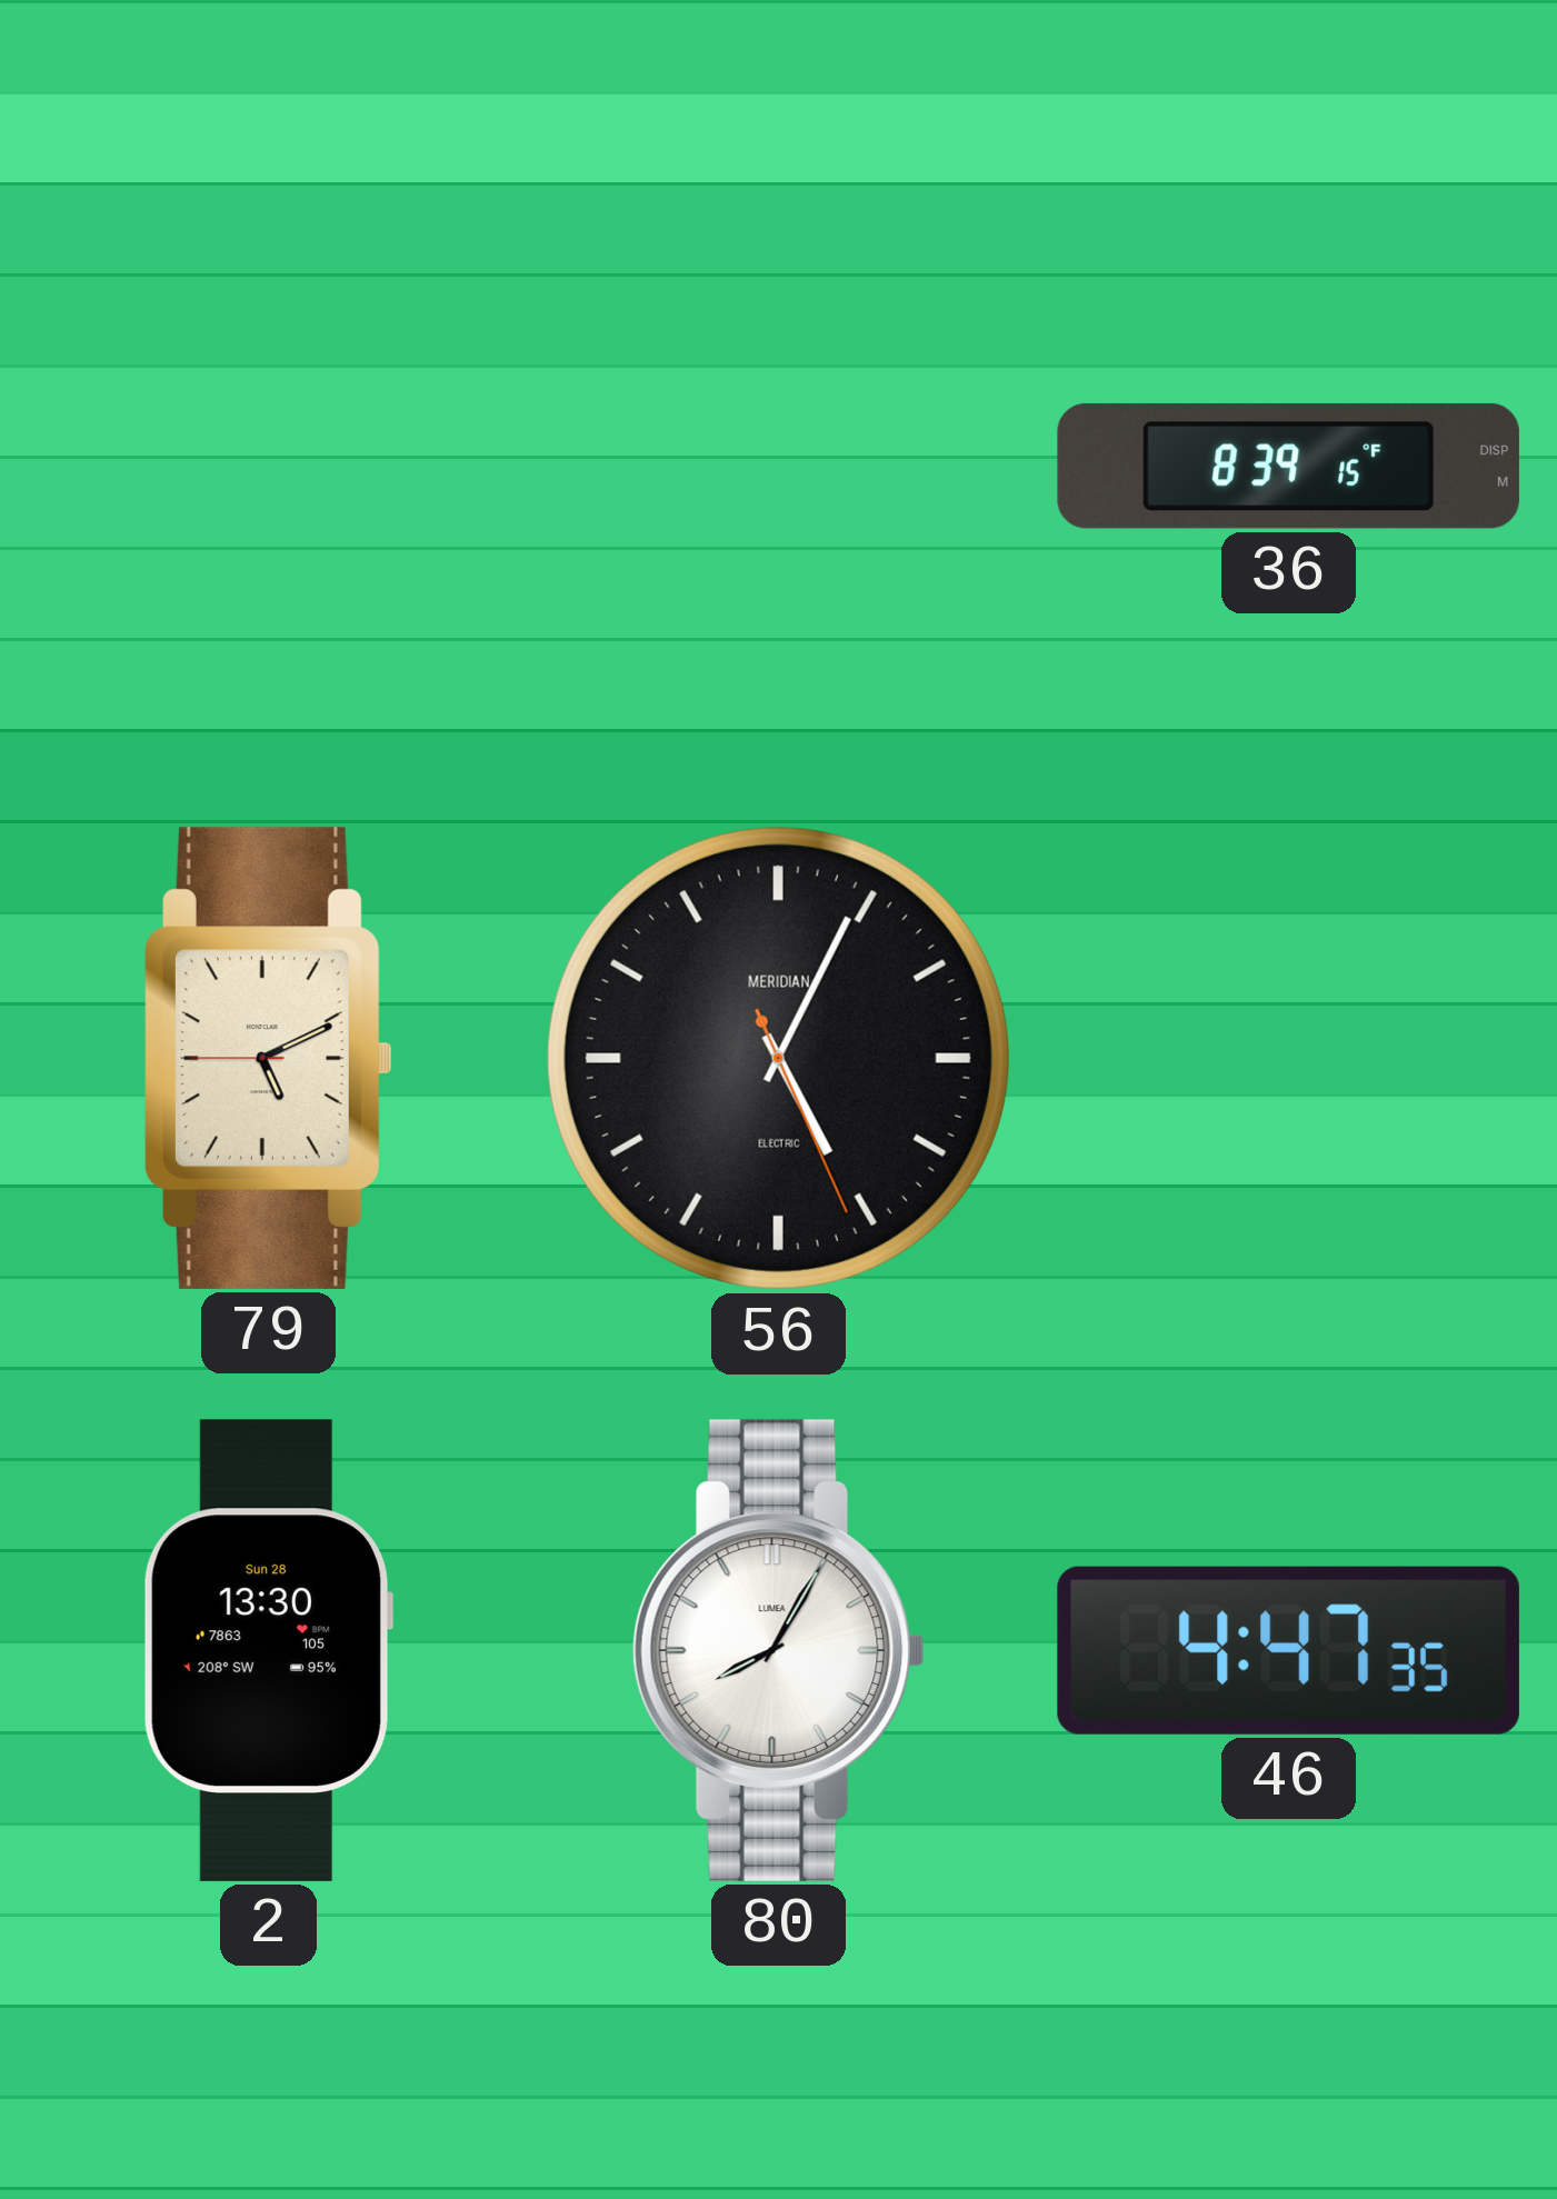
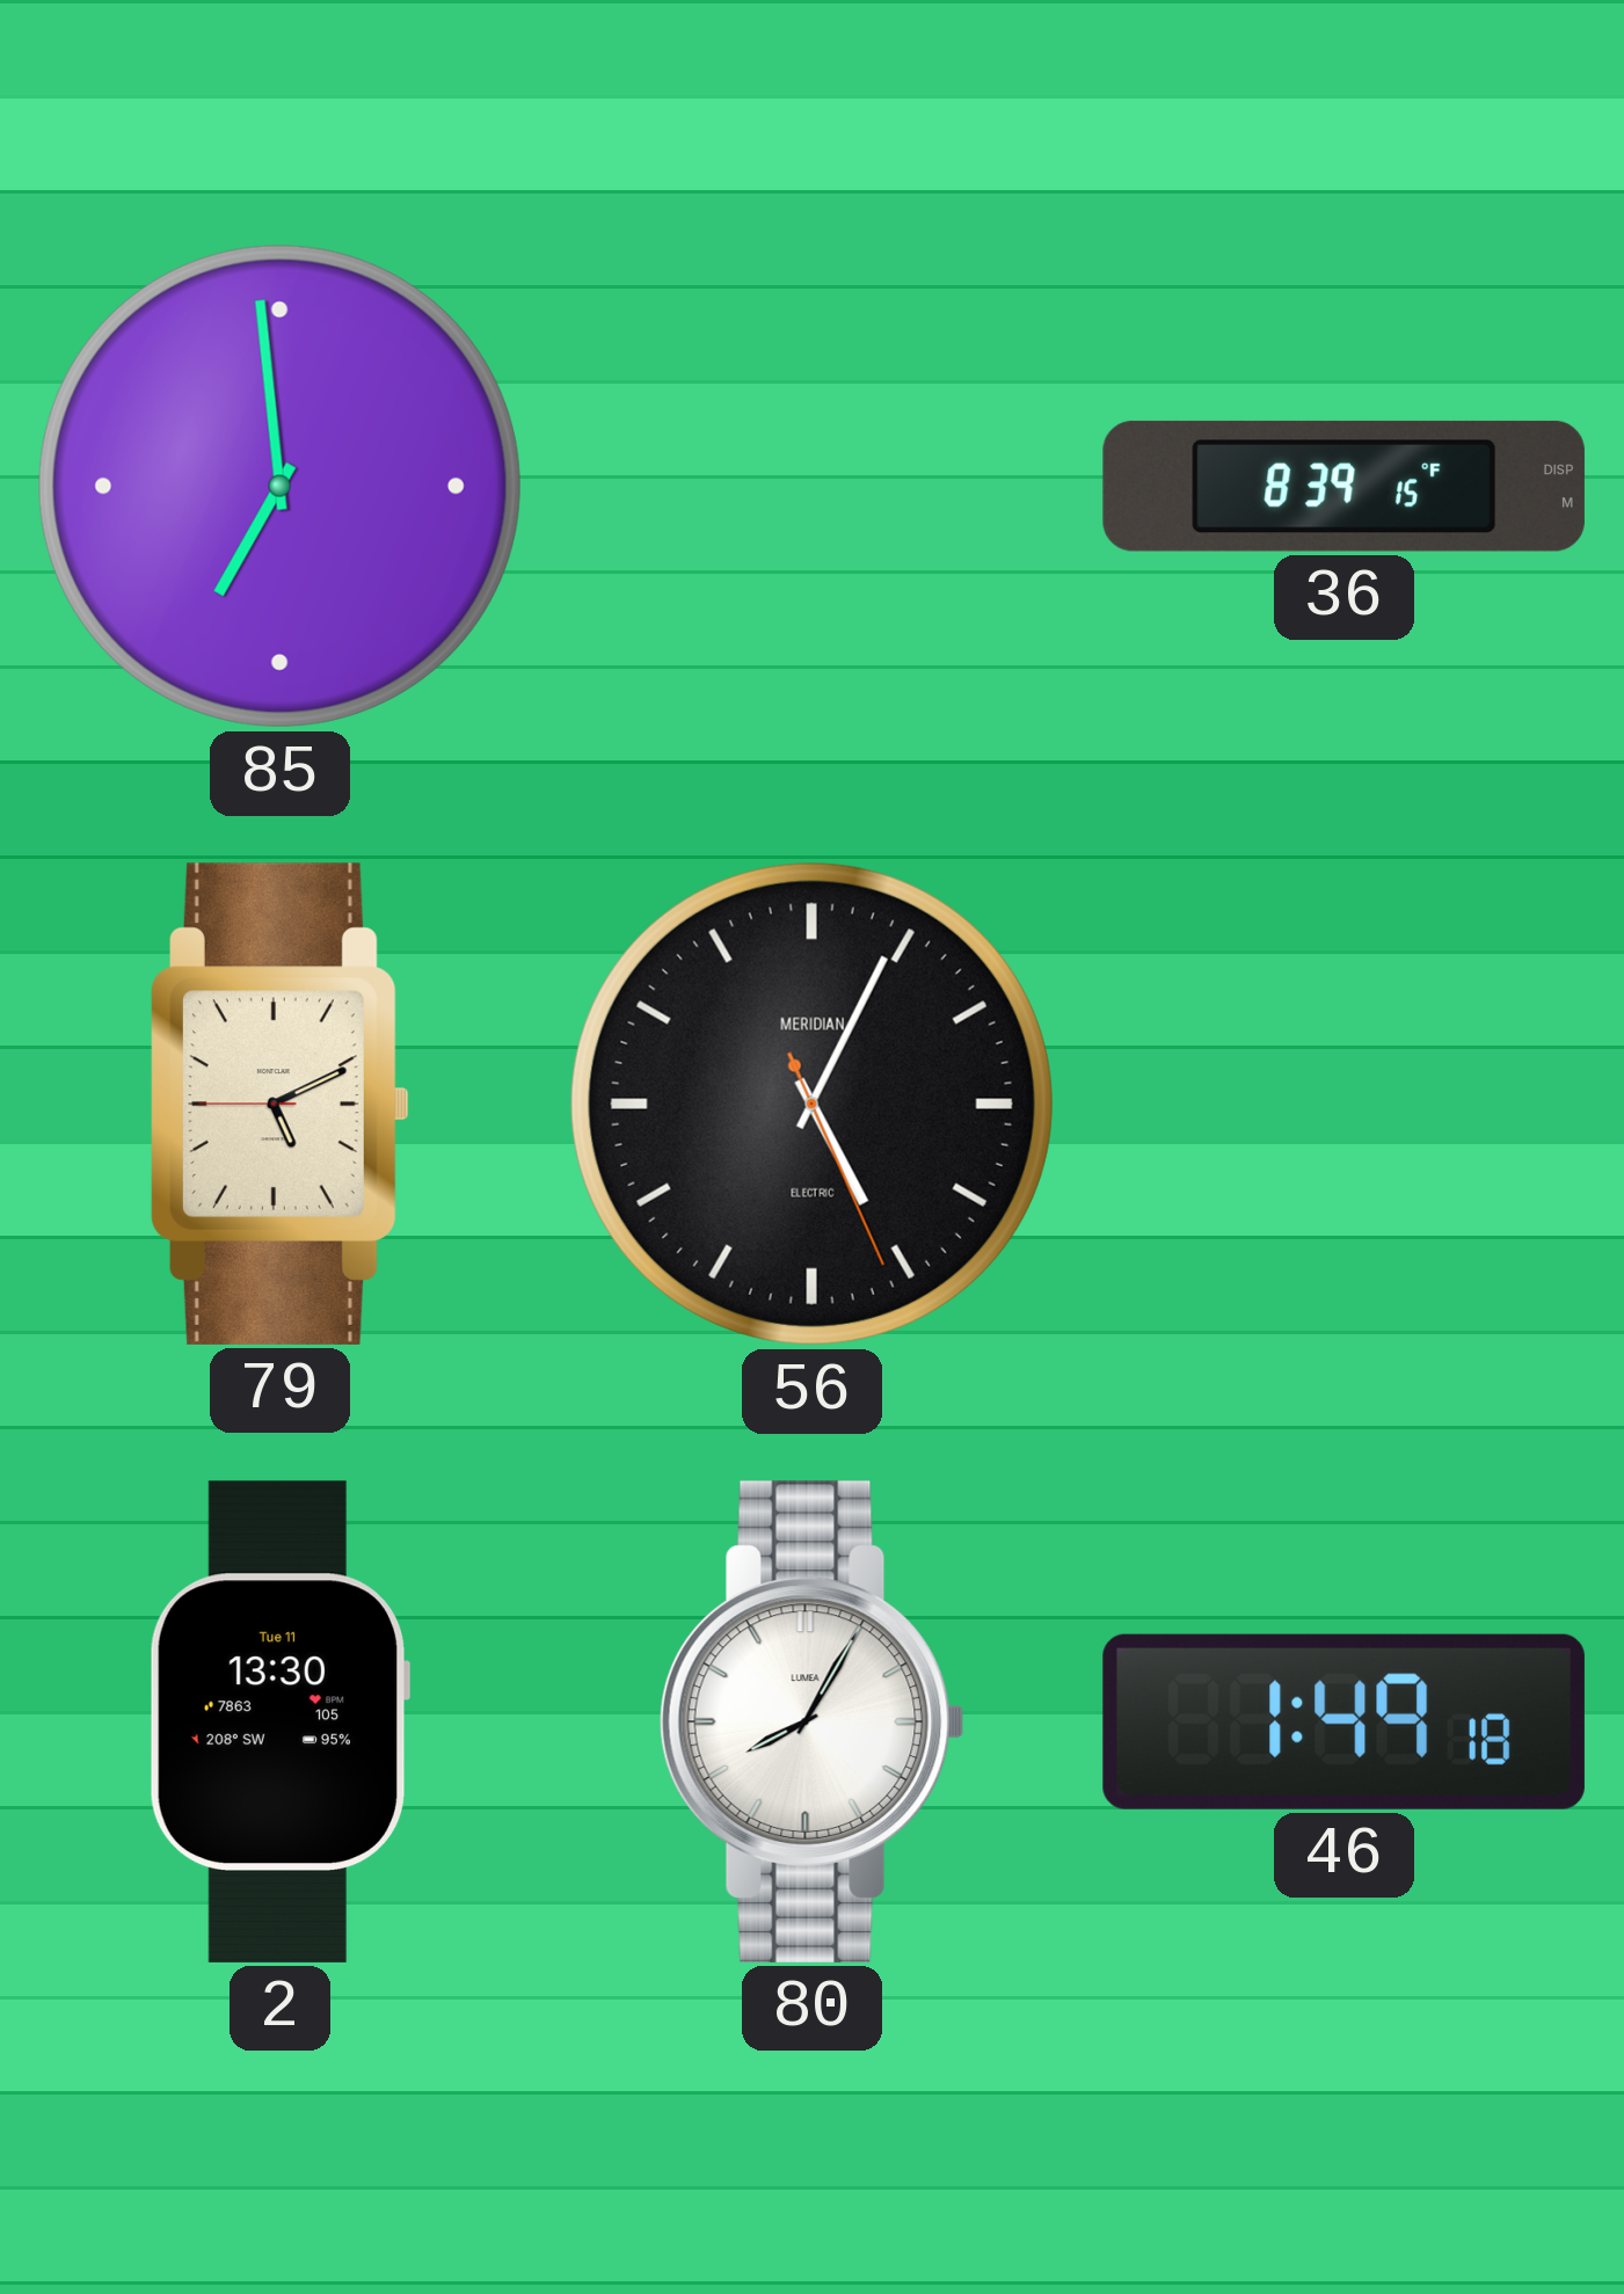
85: none -> 6:59
2 date: Sun 28 -> Tue 11
46: 4:47 -> 1:49
